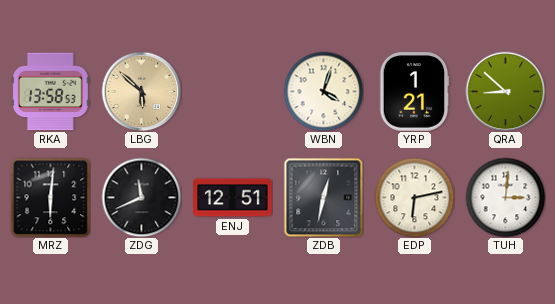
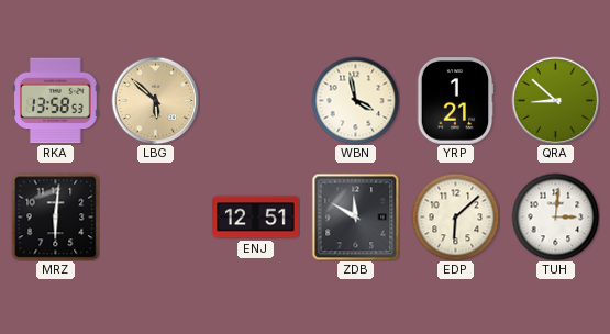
WBN: 4:03 -> 3:58
ZDG: 11:41 -> none
ZDB: 12:32 -> 11:50
EDP: 6:13 -> 6:08
